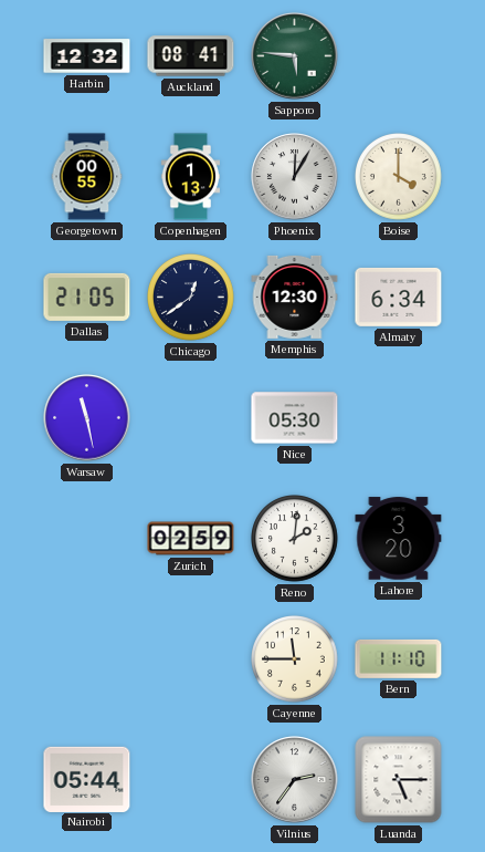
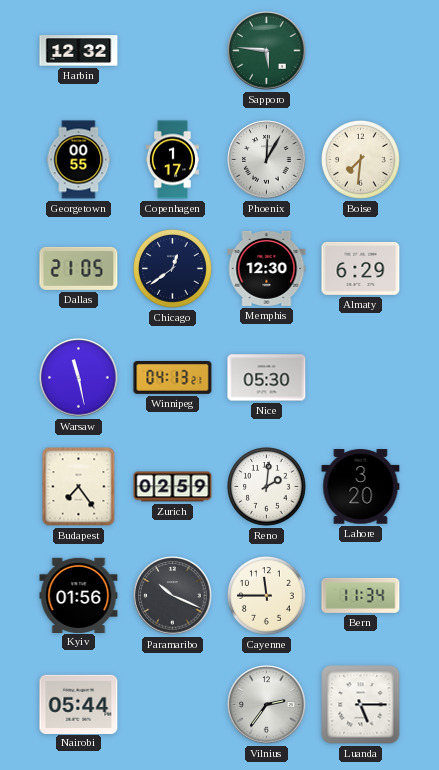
Auckland: 08:41 -> none
Copenhagen: 1:13 -> 1:17
Boise: 4:00 -> 7:31
Almaty: 6:34 -> 6:29
Winnipeg: none -> 04:13
Budapest: none -> 7:24
Kyiv: none -> 01:56
Paramaribo: none -> 10:19
Bern: 11:10 -> 11:34
